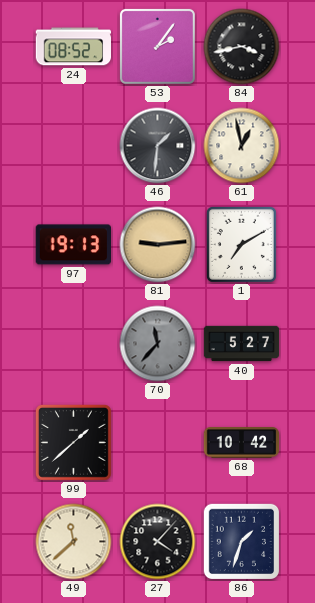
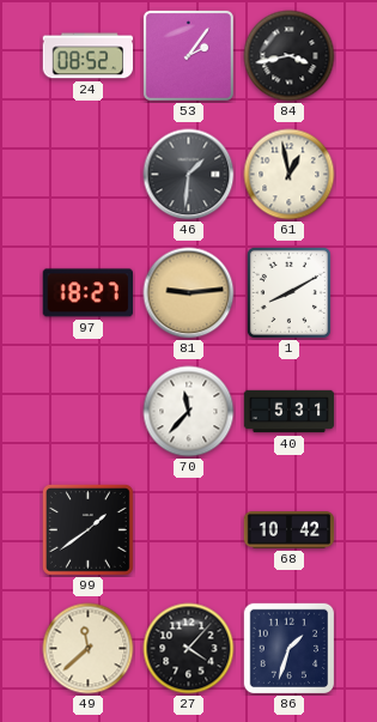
97: 19:13 -> 18:27
1: 7:10 -> 8:10
70 dial: grey -> white
40: 5:27 -> 5:31
99: 1:38 -> 1:39
